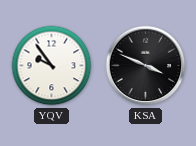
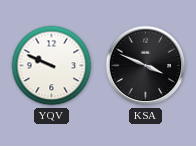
YQV: 9:54 -> 9:49
